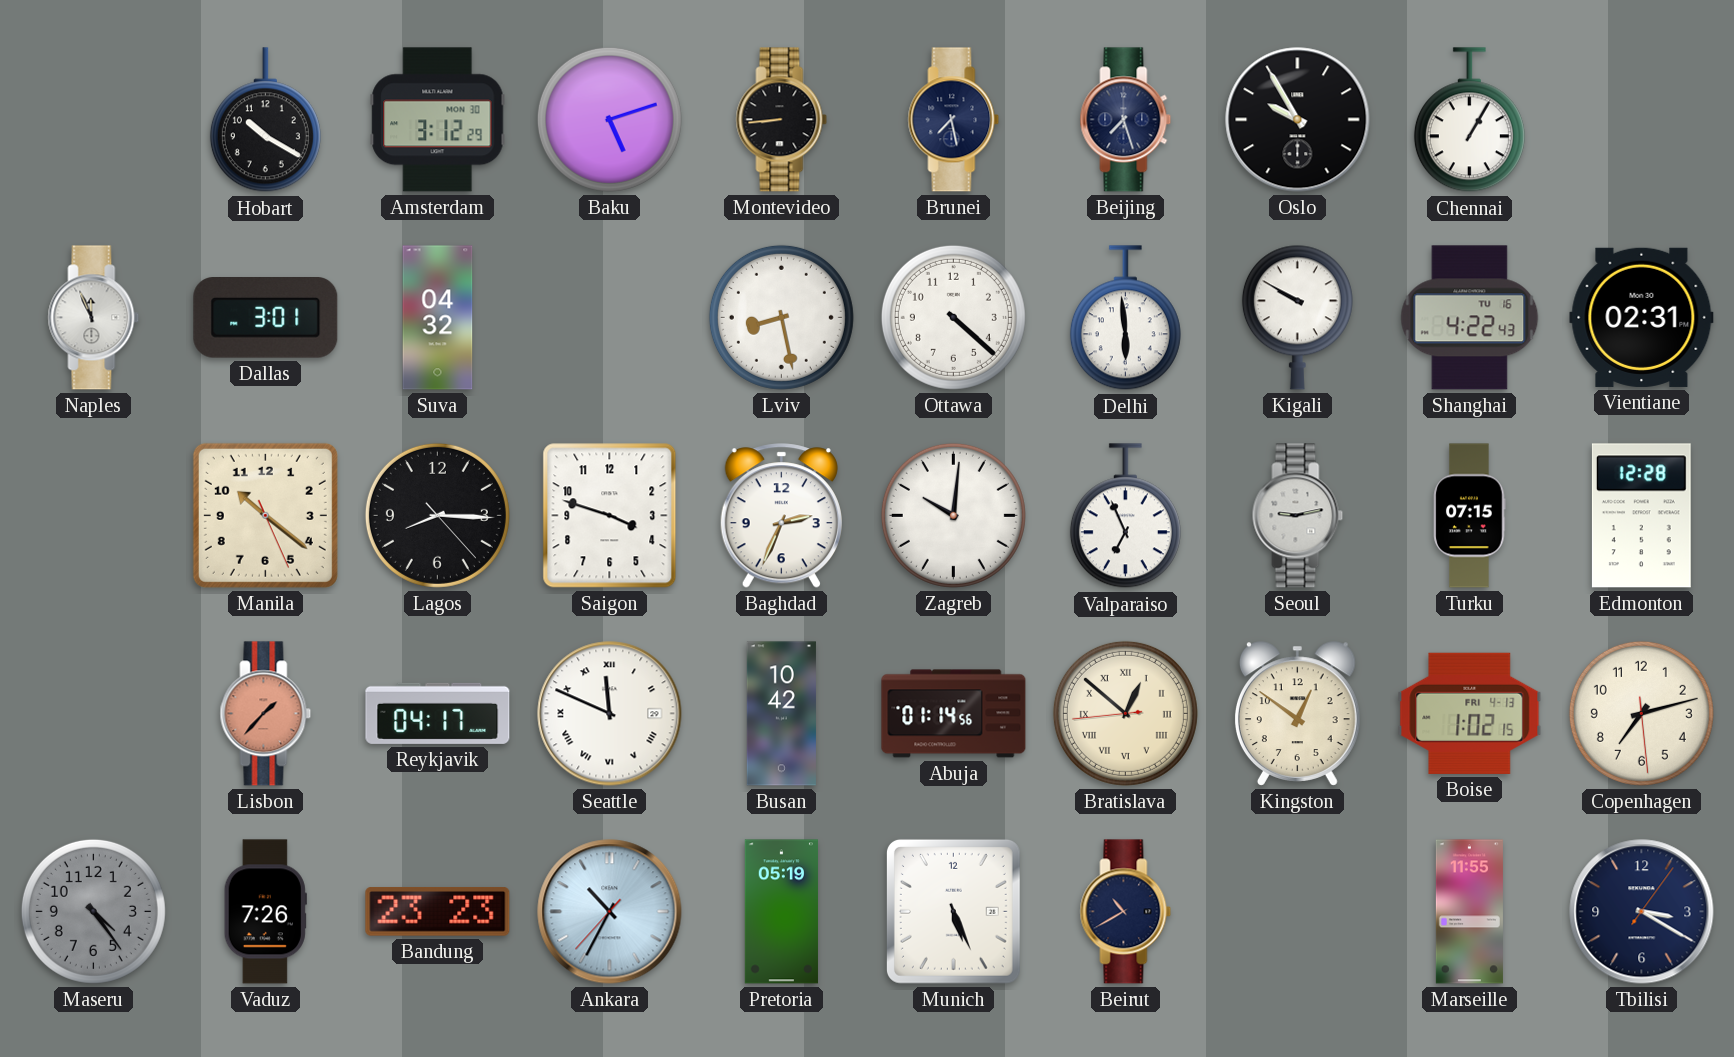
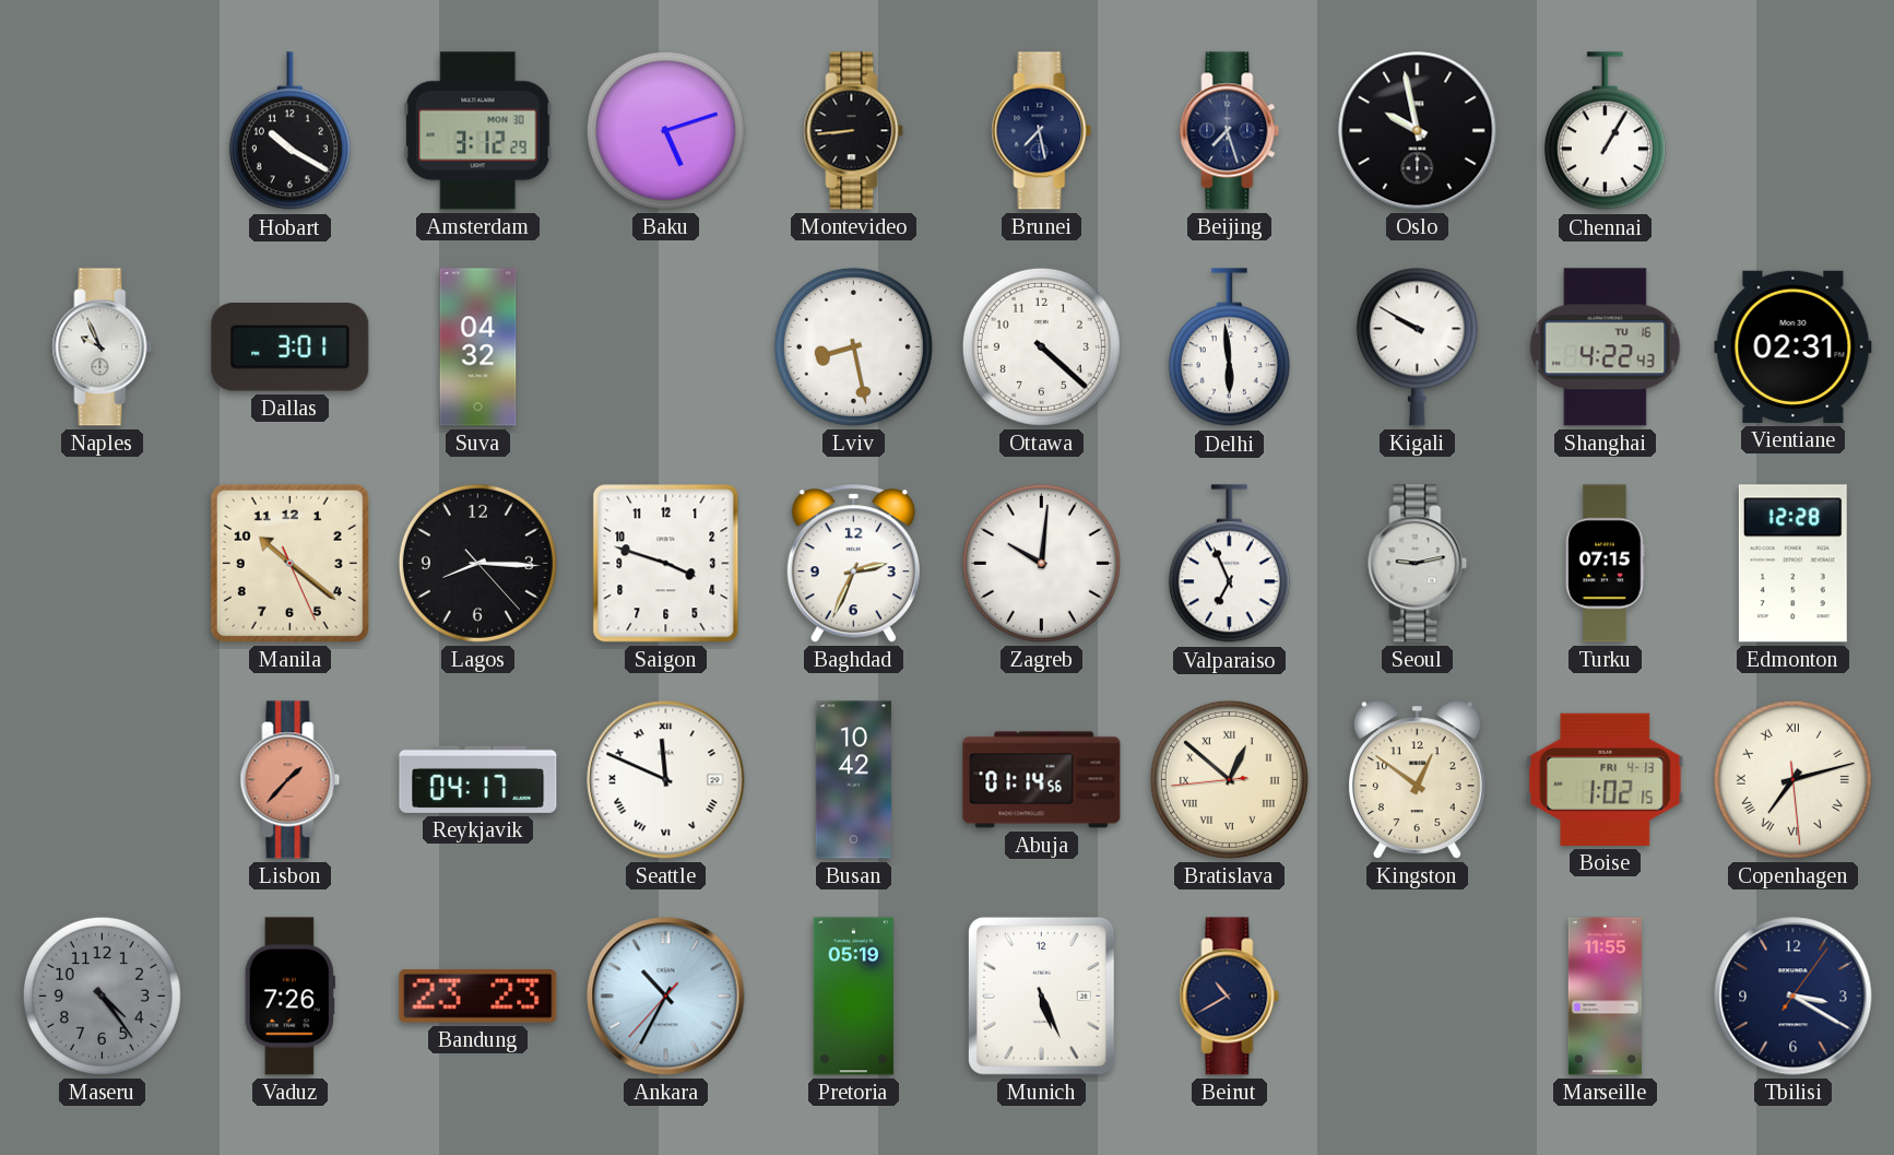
Oslo: 9:55 -> 9:58
Naples: 11:56 -> 9:56
Copenhagen numerals: Arabic -> Roman
